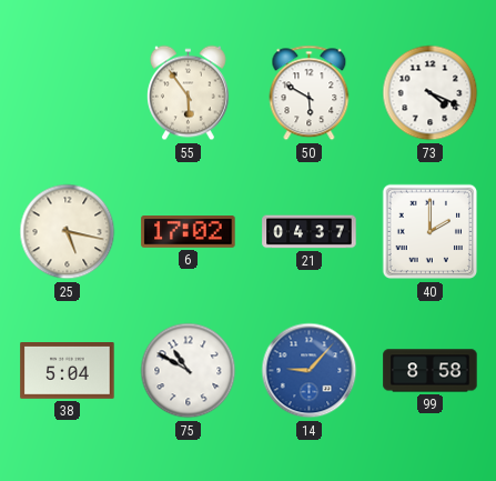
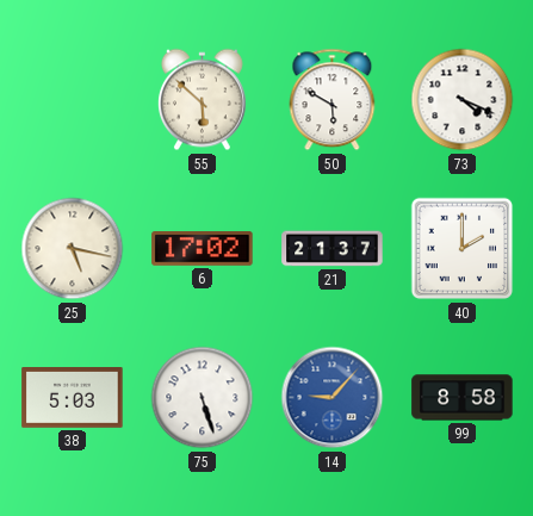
55: 5:54 -> 5:52
21: 04:37 -> 21:37
38: 5:04 -> 5:03
75: 10:50 -> 5:27
